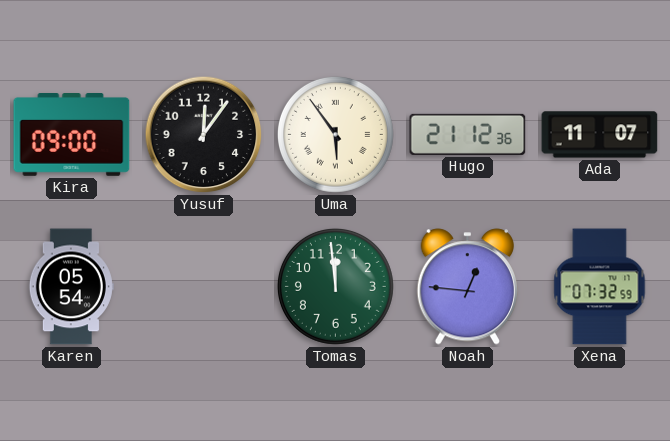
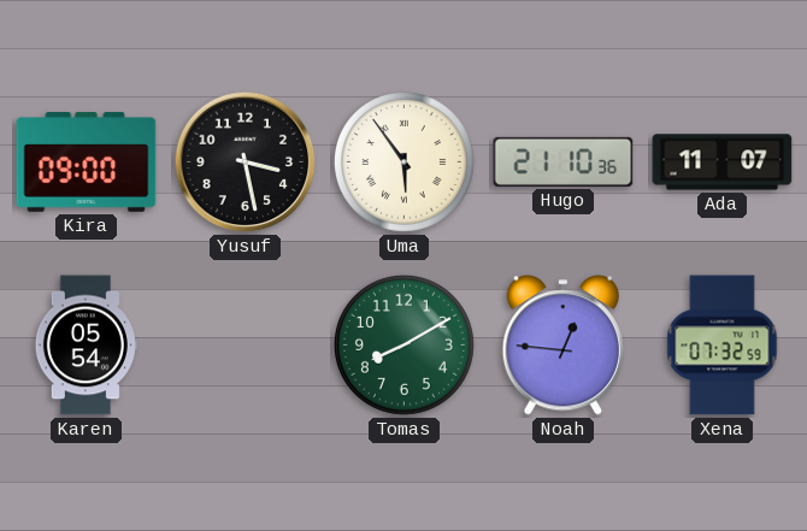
Yusuf: 12:06 -> 3:28
Hugo: 21:12 -> 21:10
Tomas: 11:59 -> 8:10
